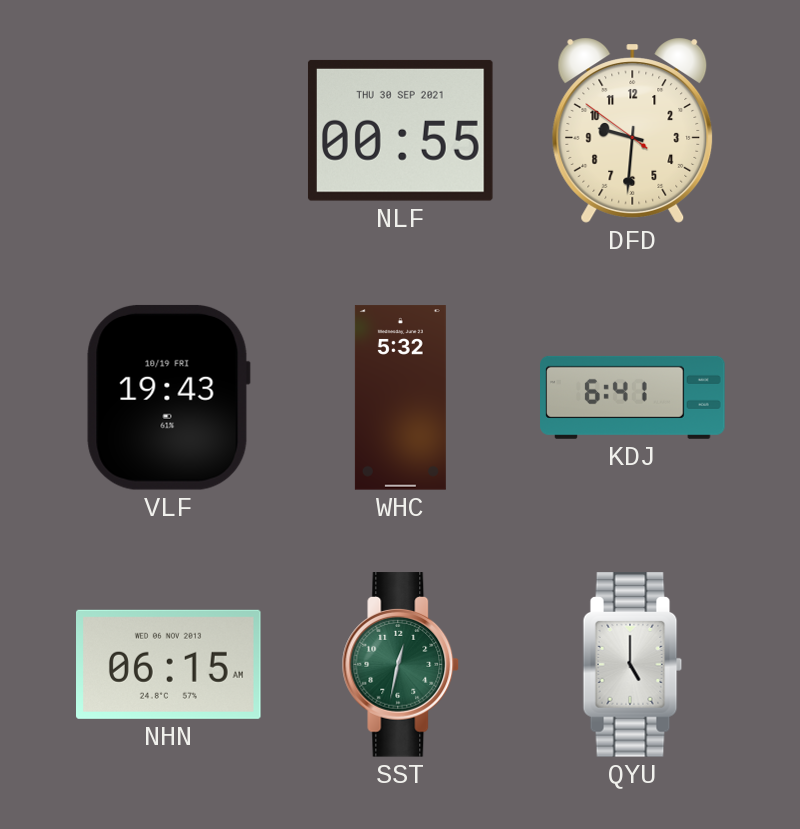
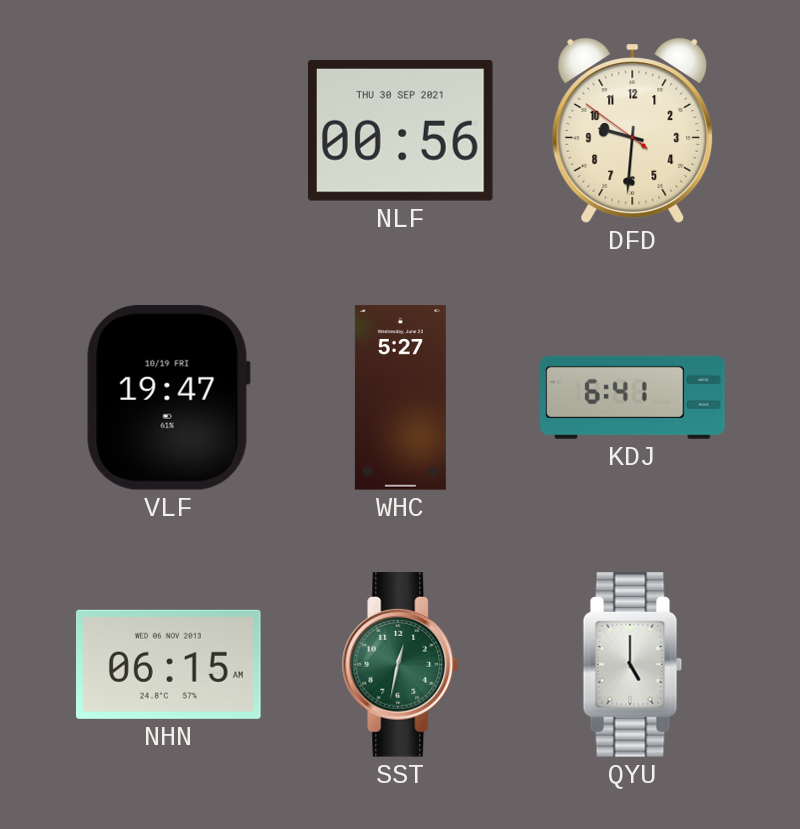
NLF: 00:55 -> 00:56
VLF: 19:43 -> 19:47
WHC: 5:32 -> 5:27
